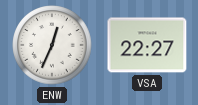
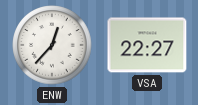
ENW: 12:34 -> 12:37
